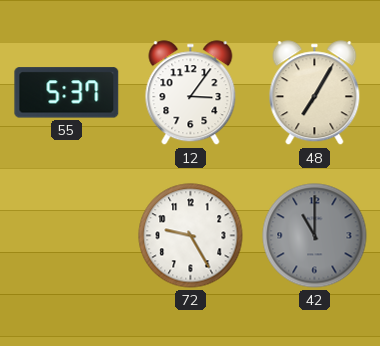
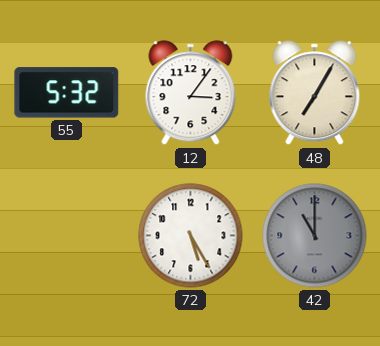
55: 5:37 -> 5:32
72: 9:25 -> 5:25
